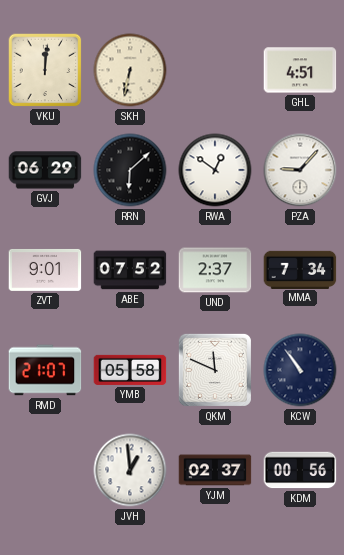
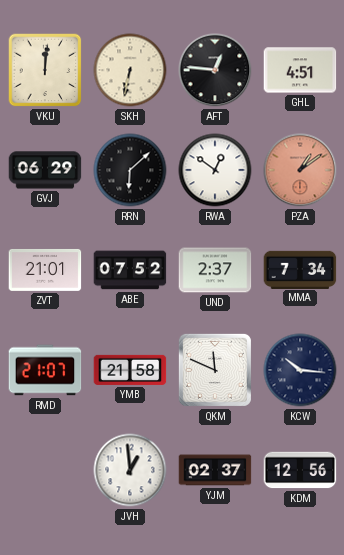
AFT: none -> 12:46
PZA: 9:07 -> 1:09
PZA dial: white -> salmon
ZVT: 9:01 -> 21:01
YMB: 05:58 -> 21:58
KCW: 10:54 -> 10:16
KDM: 00:56 -> 12:56
